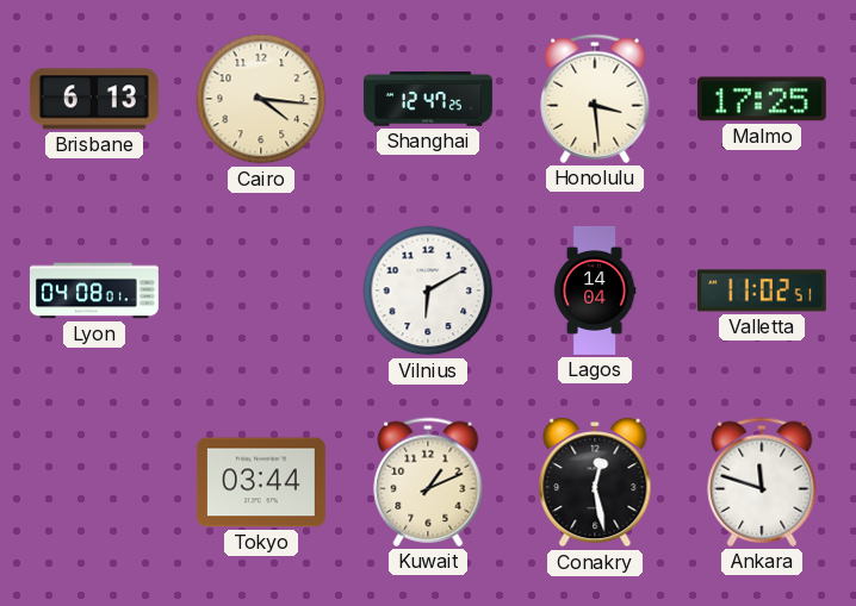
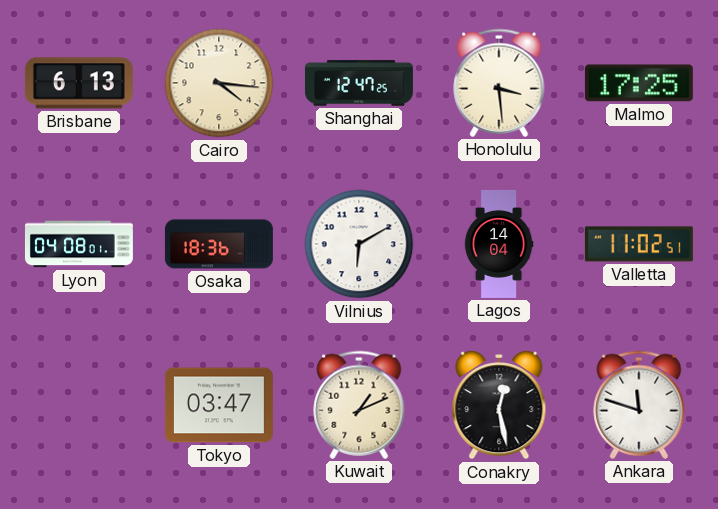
Osaka: none -> 18:36
Tokyo: 03:44 -> 03:47
